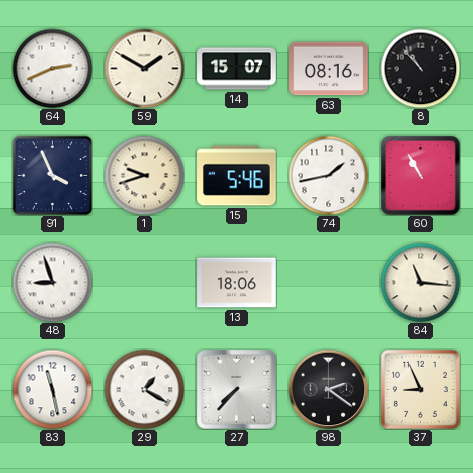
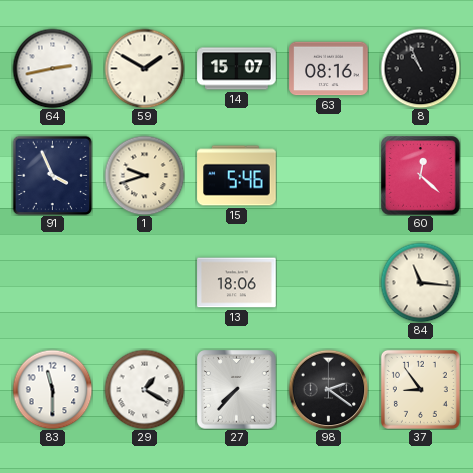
64: 2:41 -> 2:43
8: 10:53 -> 10:56
74: 1:43 -> none
60: 10:55 -> 12:22
48: 8:57 -> none
83: 11:28 -> 11:30
37: 8:56 -> 8:54
